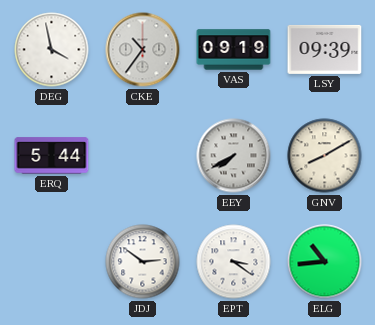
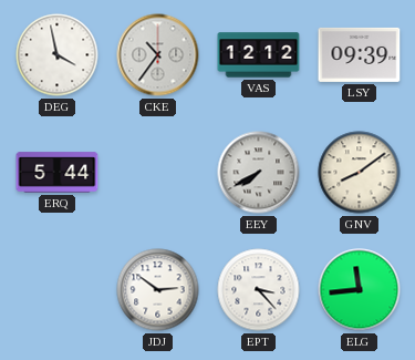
VAS: 09:19 -> 12:12
GNV: 8:10 -> 8:09
EPT: 3:21 -> 3:23
ELG: 10:44 -> 11:44
